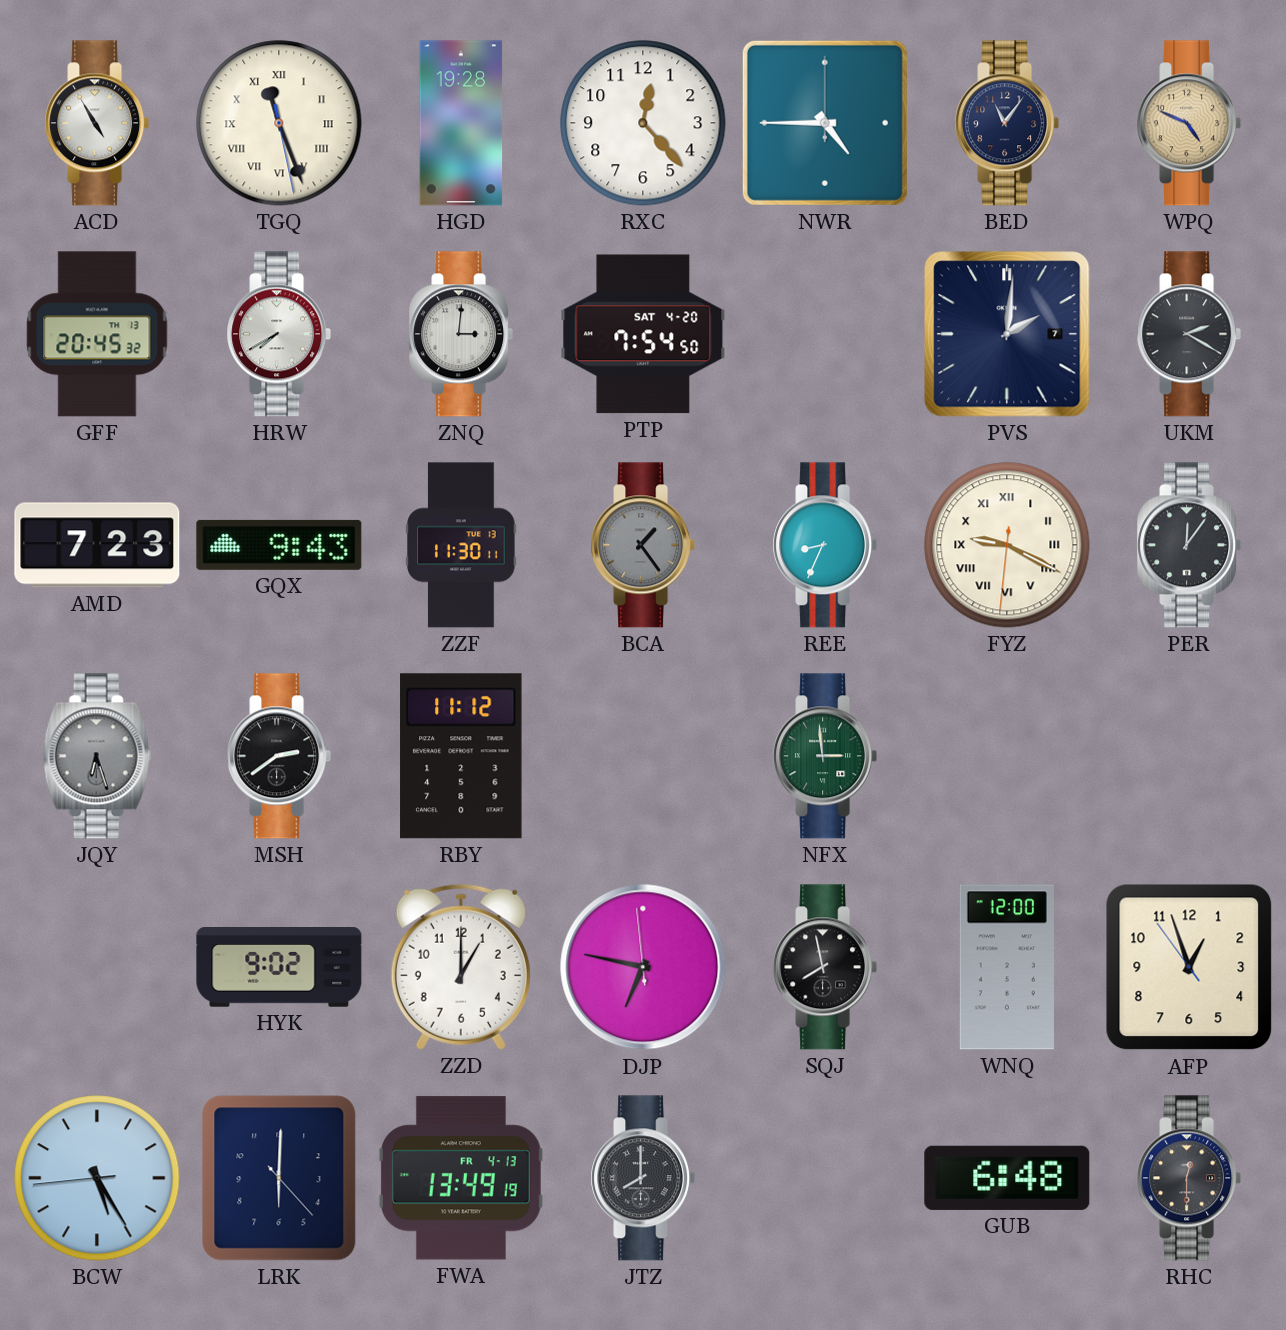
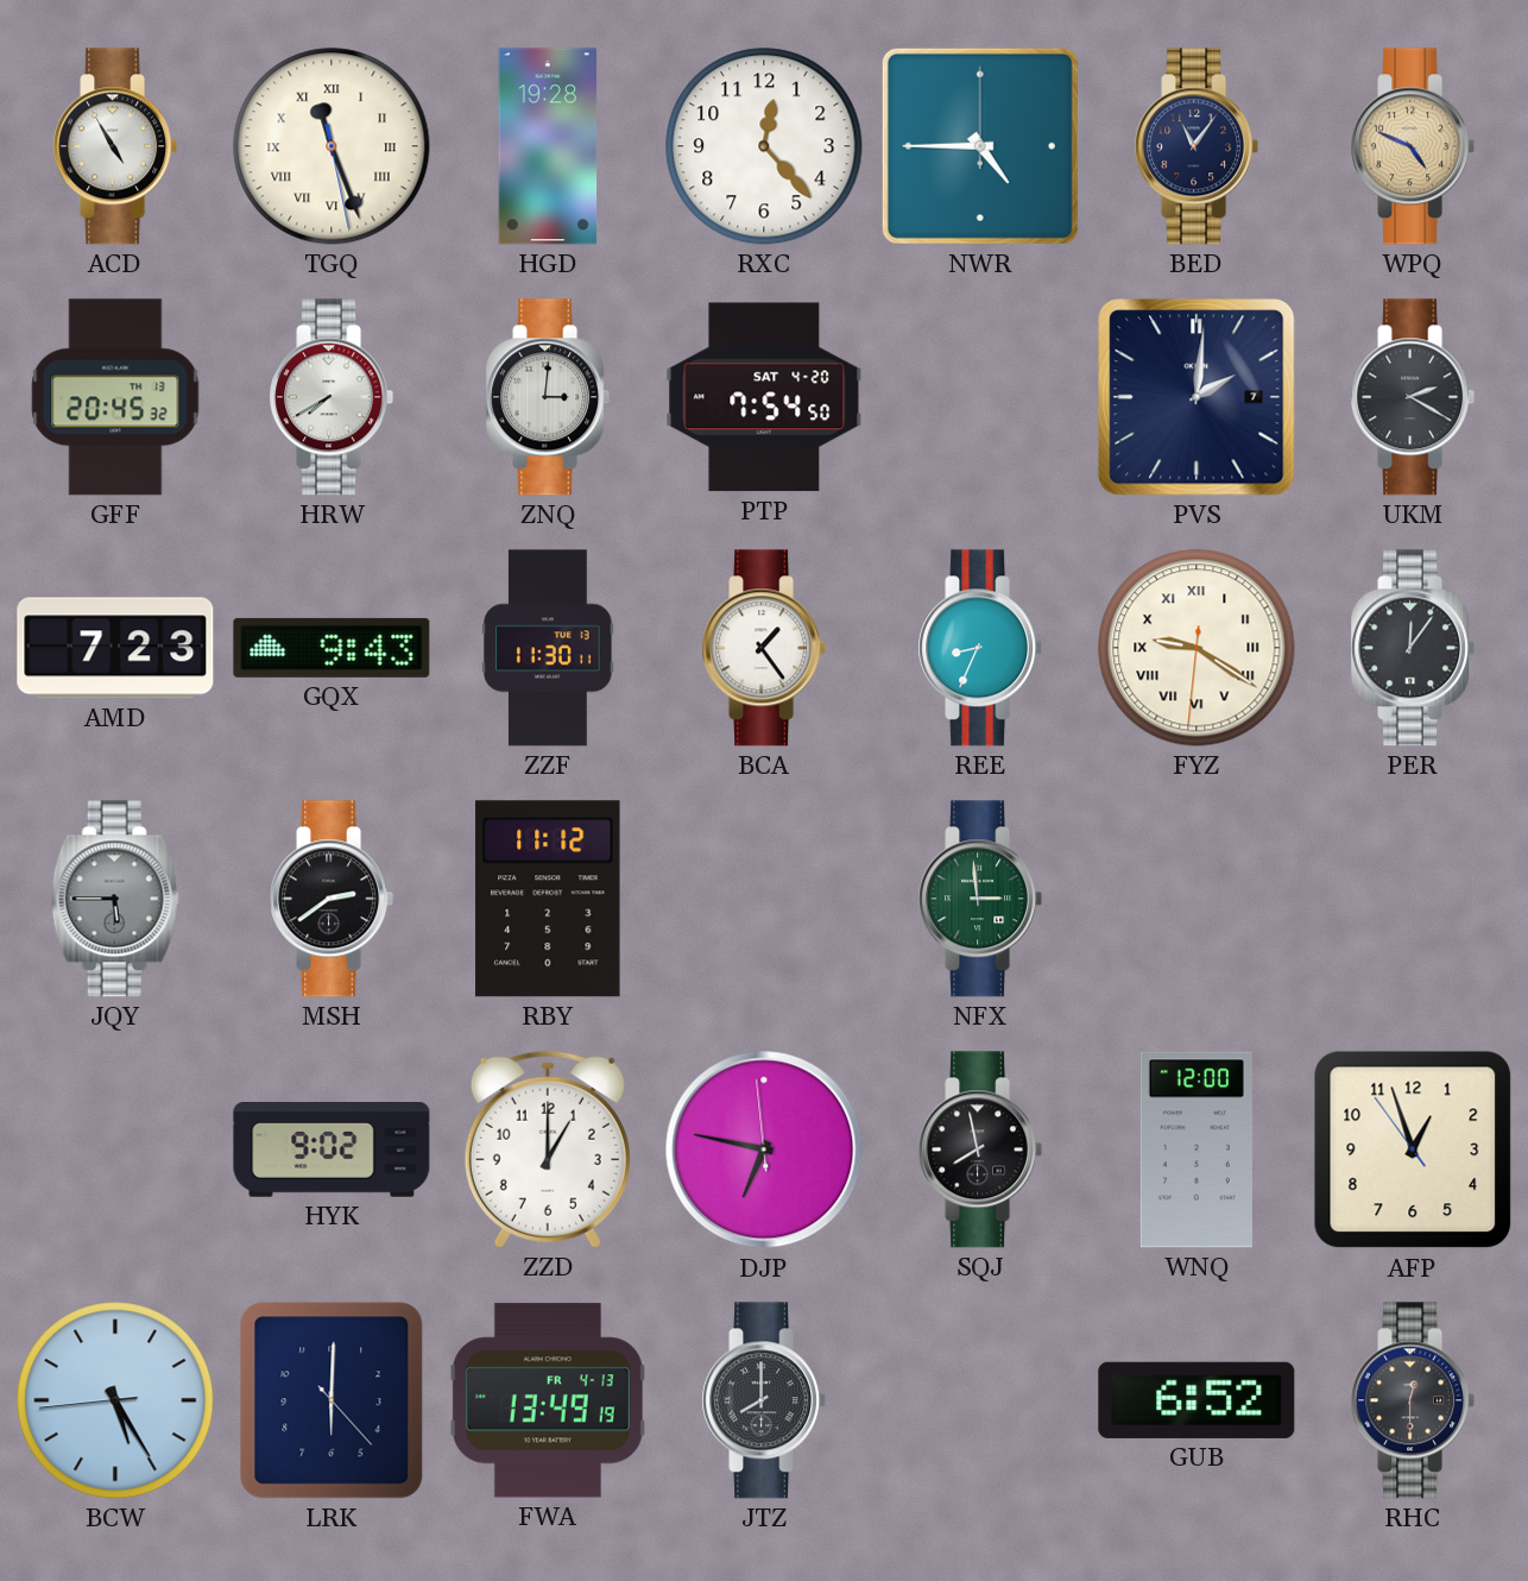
BCA dial: grey -> white
FYZ: 9:19 -> 9:20
JQY: 6:27 -> 5:45
GUB: 6:48 -> 6:52
